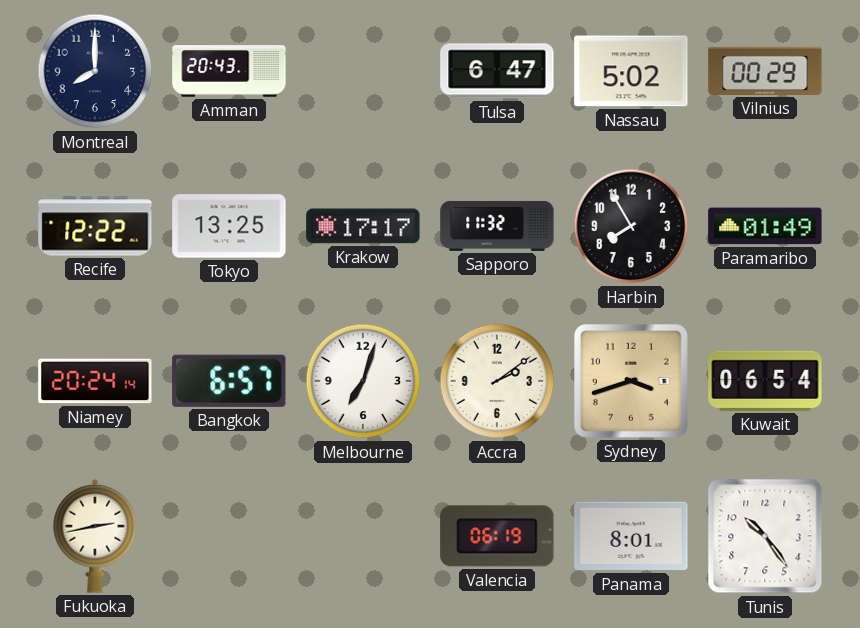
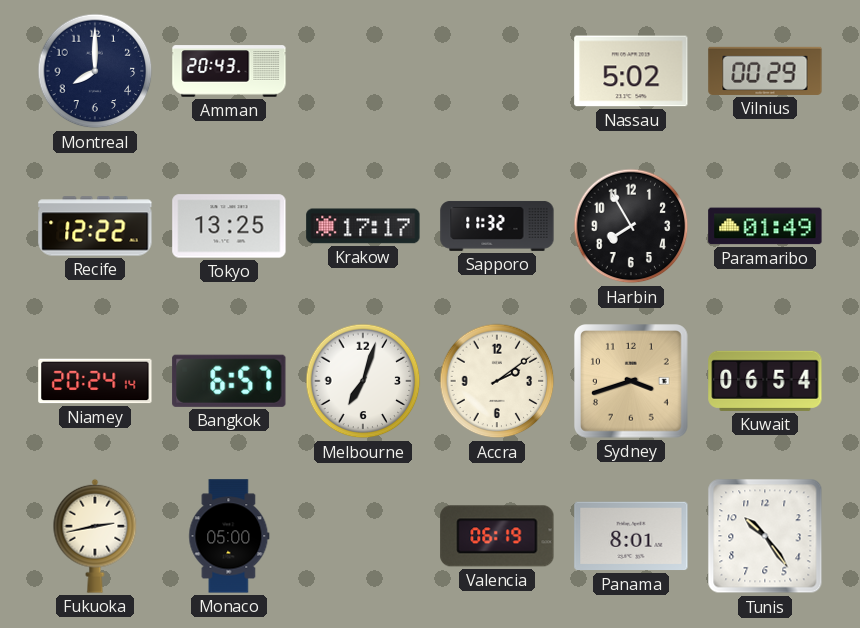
Tulsa: 6:47 -> none
Monaco: none -> 05:00
